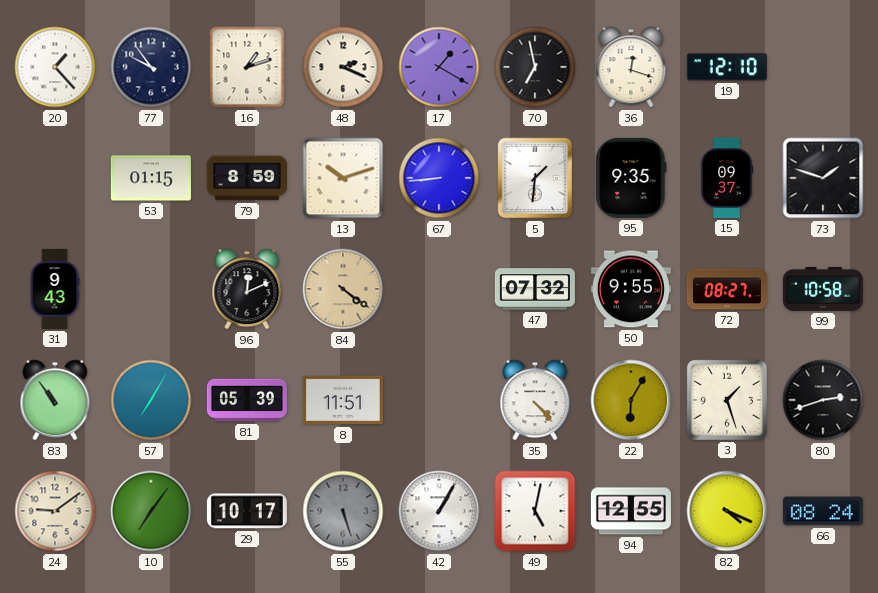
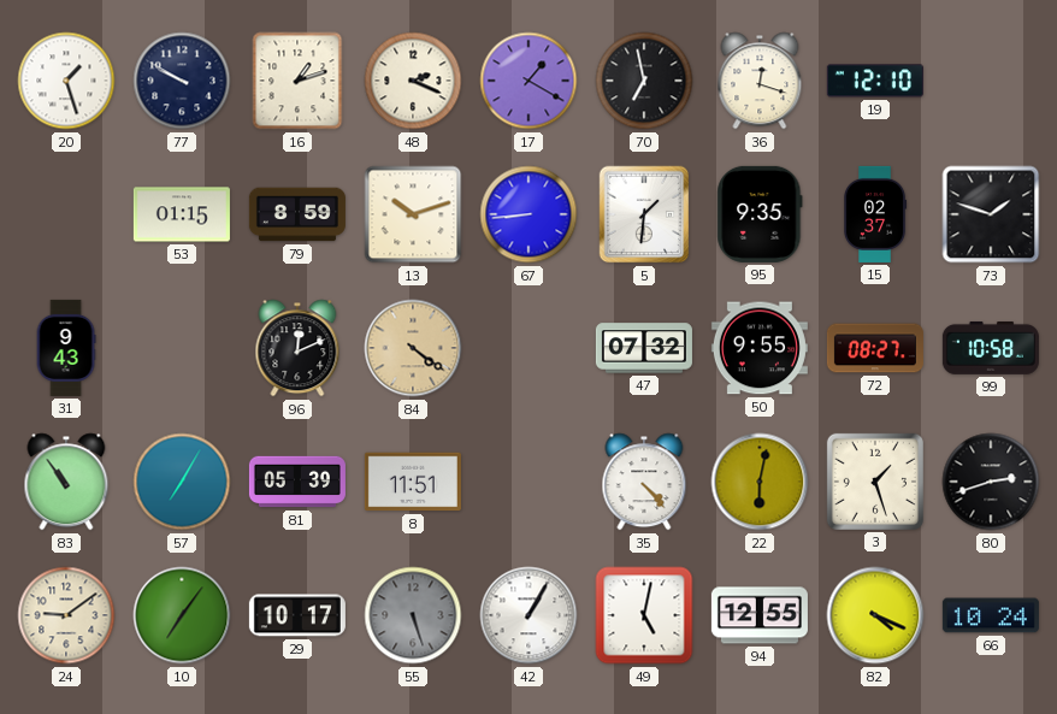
20: 1:23 -> 1:27
77: 9:54 -> 9:50
15: 09:37 -> 02:37
22: 6:05 -> 6:02
66: 08:24 -> 10:24
